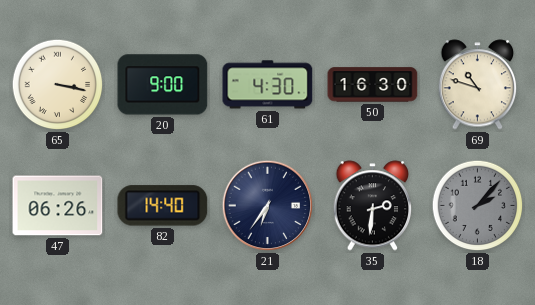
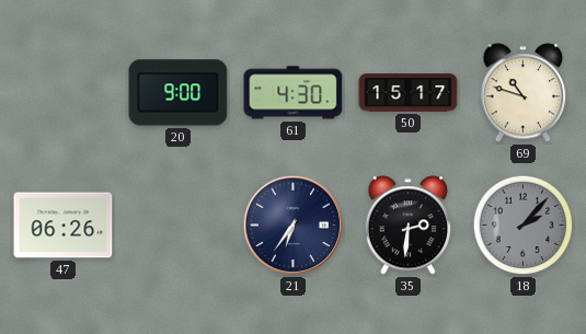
65: 3:17 -> none
50: 16:30 -> 15:17
82: 14:40 -> none
